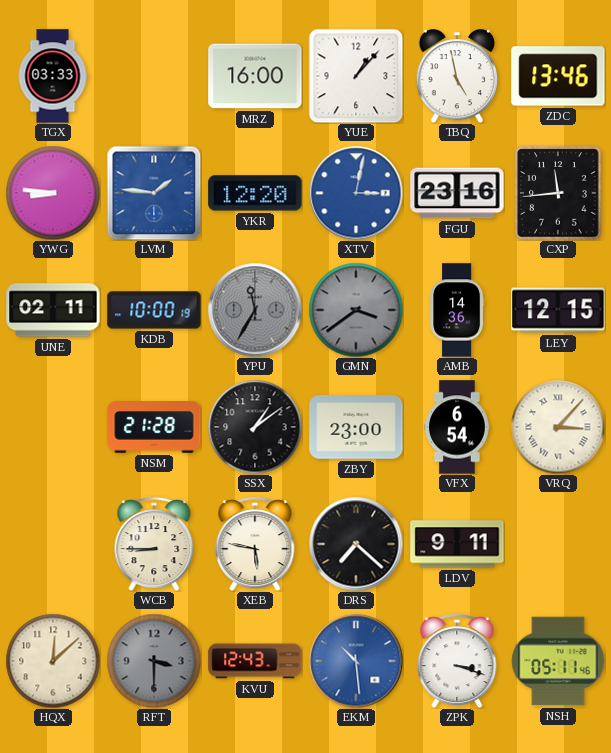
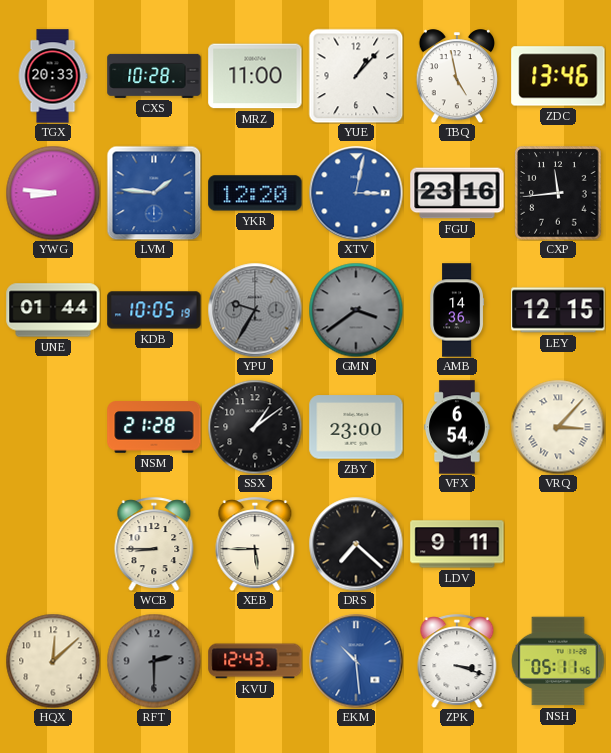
TGX: 03:33 -> 20:33
CXS: none -> 10:28
MRZ: 16:00 -> 11:00
UNE: 02:11 -> 01:44
KDB: 10:00 -> 10:05
YPU: 11:35 -> 9:35
XEB: 5:47 -> 5:45
RFT: 3:30 -> 2:30
